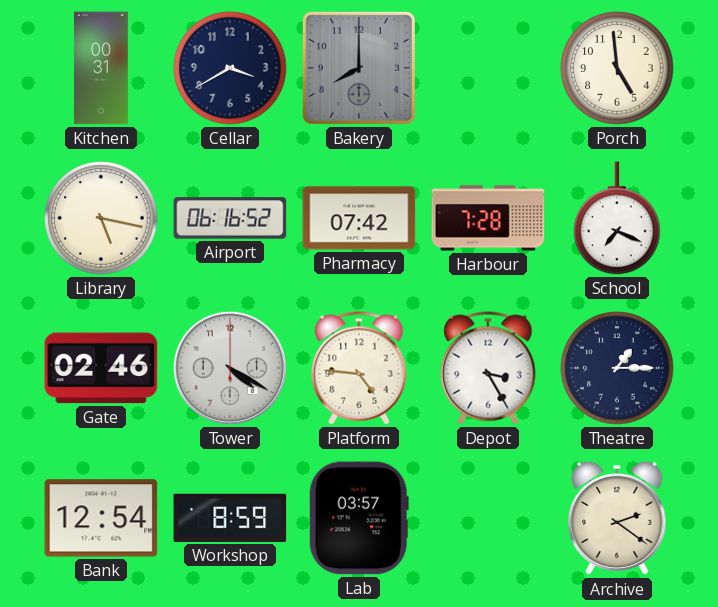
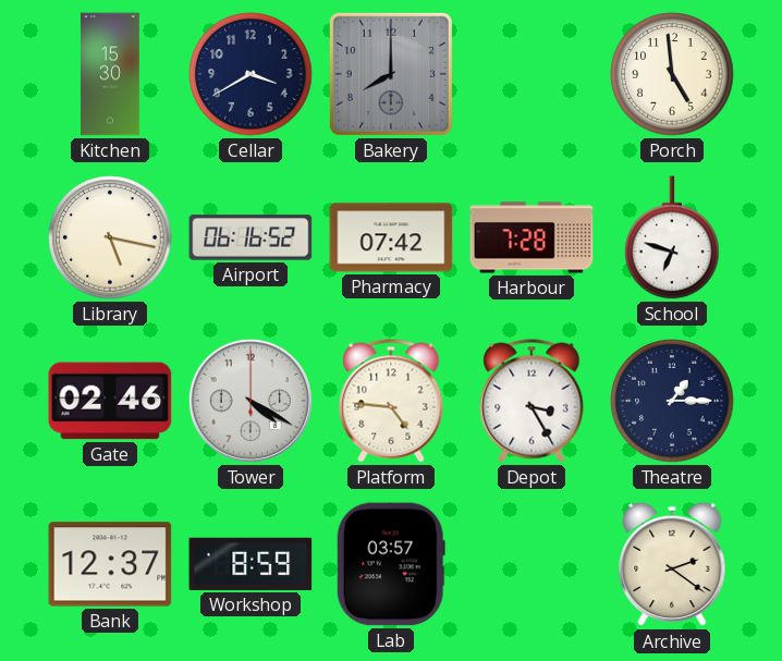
Kitchen: 00:31 -> 15:30
School: 7:19 -> 6:48
Bank: 12:54 -> 12:37
